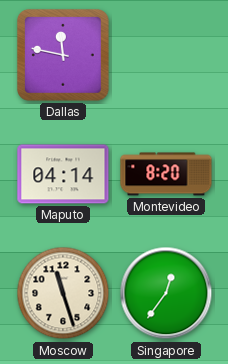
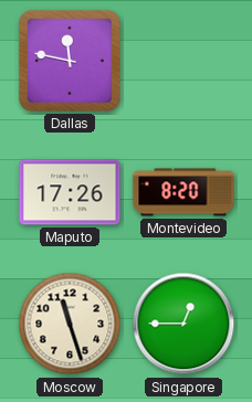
Maputo: 04:14 -> 17:26
Singapore: 12:36 -> 12:45
